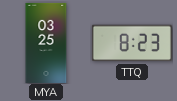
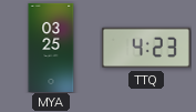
TTQ: 8:23 -> 4:23
